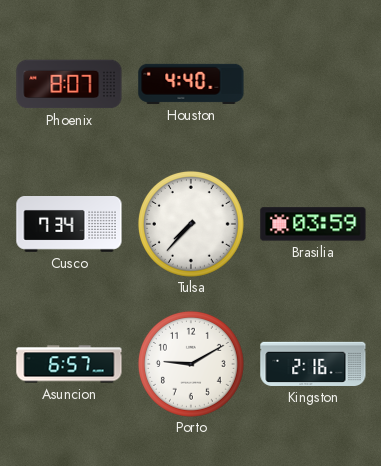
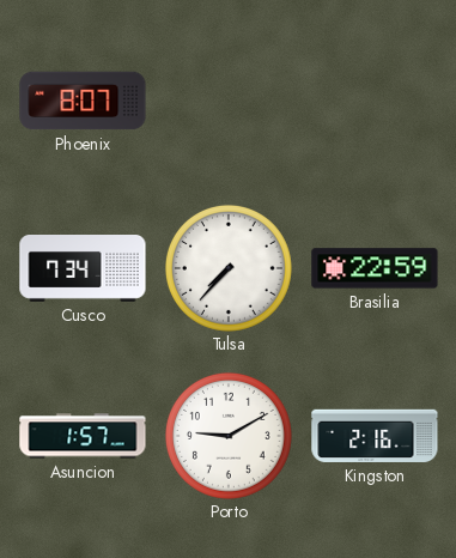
Houston: 4:40 -> none
Brasilia: 03:59 -> 22:59
Asuncion: 6:57 -> 1:57
